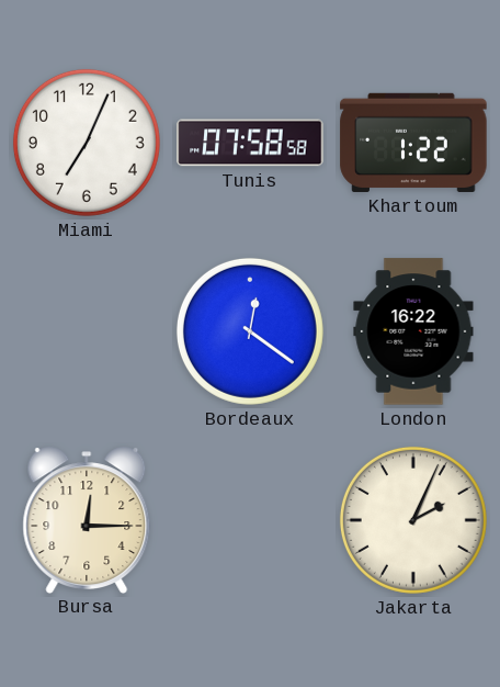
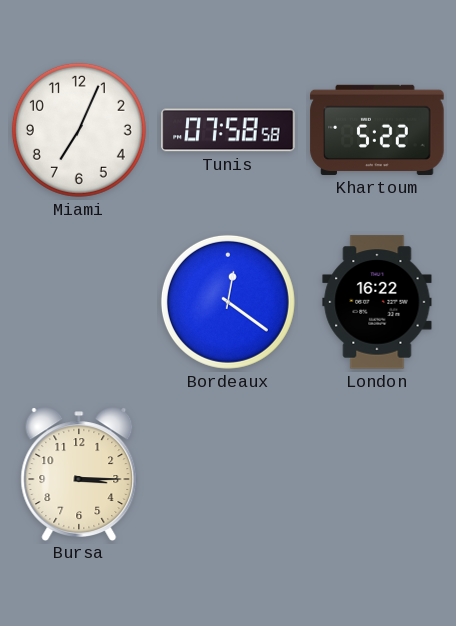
Khartoum: 1:22 -> 5:22
Bursa: 12:15 -> 3:15
Jakarta: 2:04 -> none
